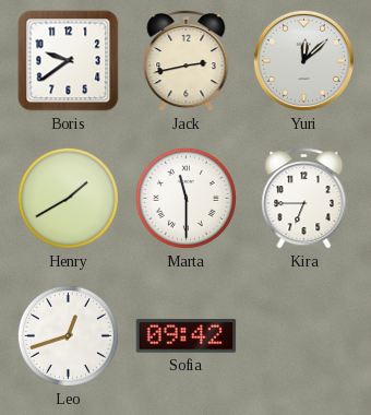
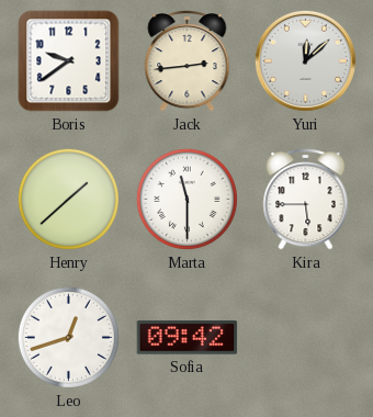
Jack: 2:43 -> 2:44
Henry: 1:40 -> 1:38
Kira: 6:45 -> 5:45
